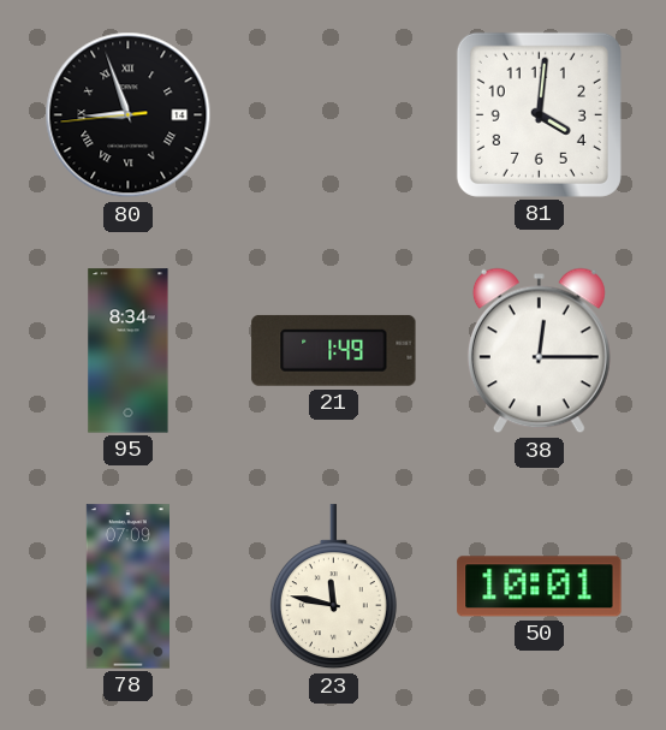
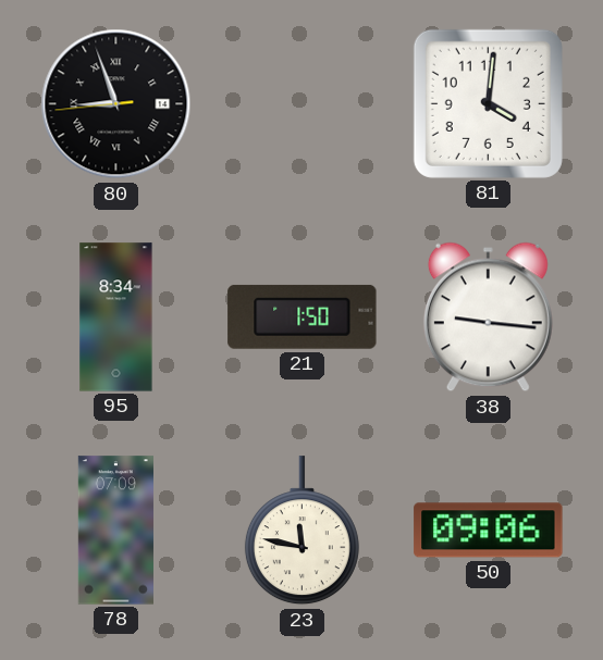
21: 1:49 -> 1:50
38: 12:15 -> 9:16
50: 10:01 -> 09:06
